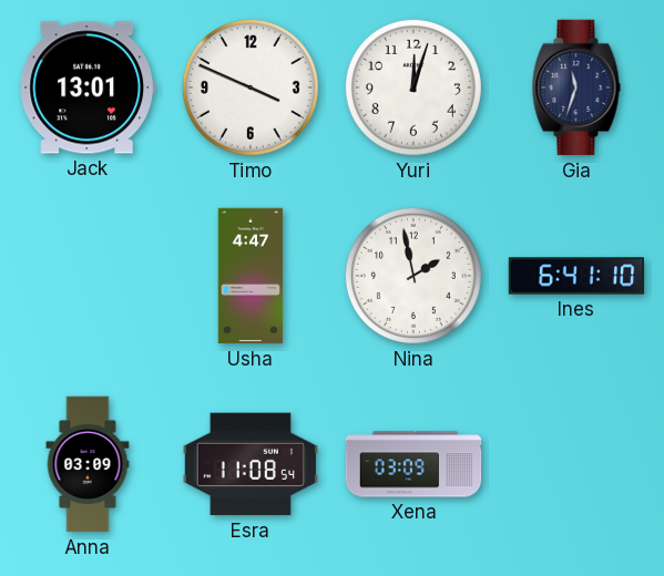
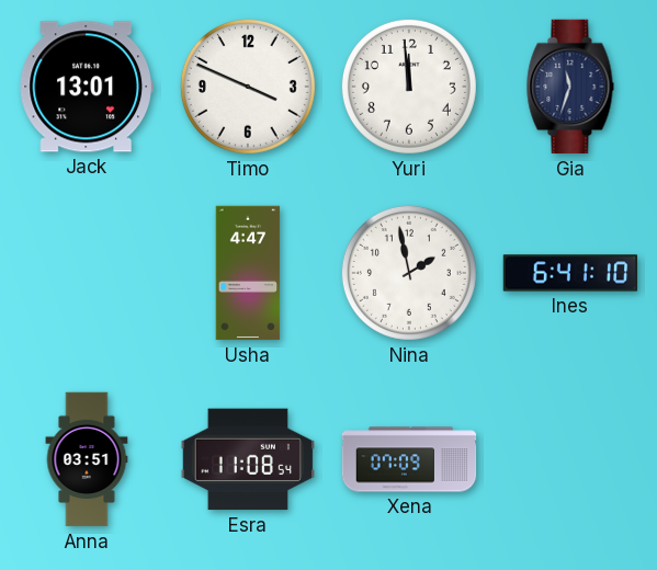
Yuri: 12:03 -> 11:59
Anna: 03:09 -> 03:51
Xena: 03:09 -> 07:09
